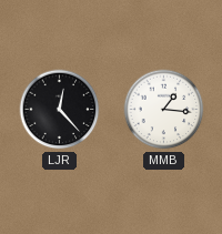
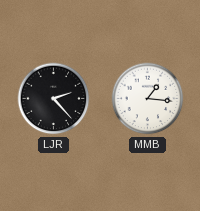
LJR: 12:23 -> 2:23
